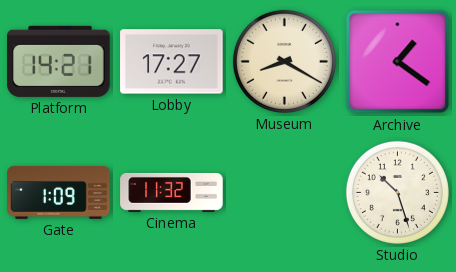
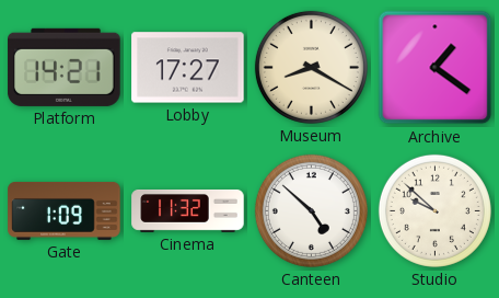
Canteen: none -> 4:52
Studio: 10:27 -> 9:52
